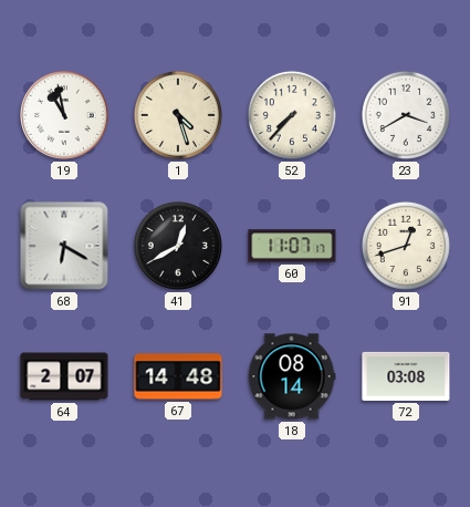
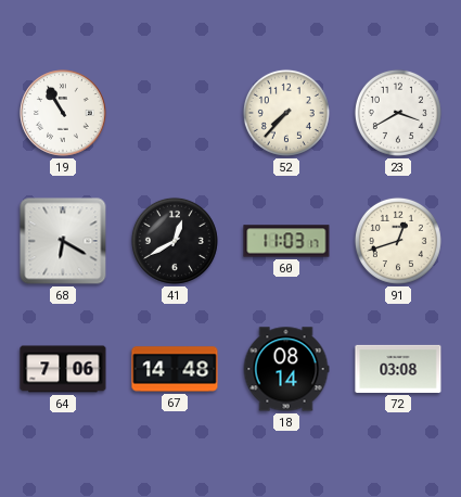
19: 10:58 -> 10:55
1: 4:27 -> none
60: 11:07 -> 11:03
64: 2:07 -> 7:06
